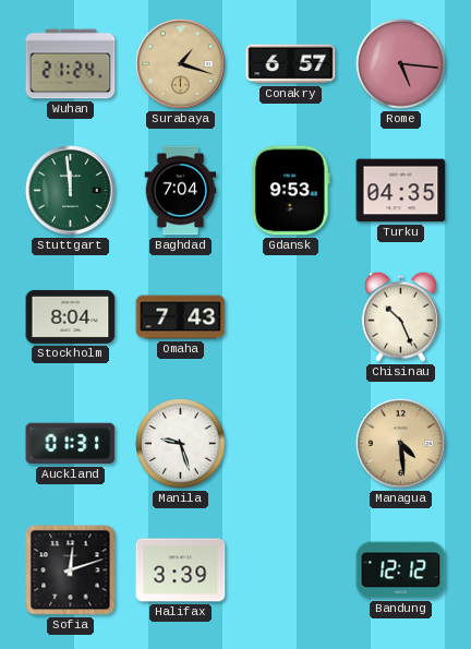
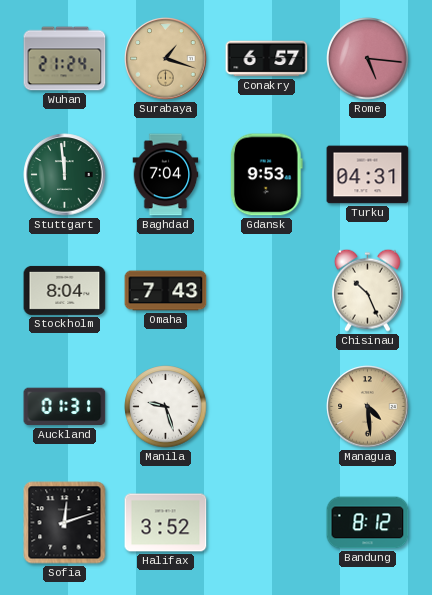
Turku: 04:35 -> 04:31
Halifax: 3:39 -> 3:52
Bandung: 12:12 -> 8:12
